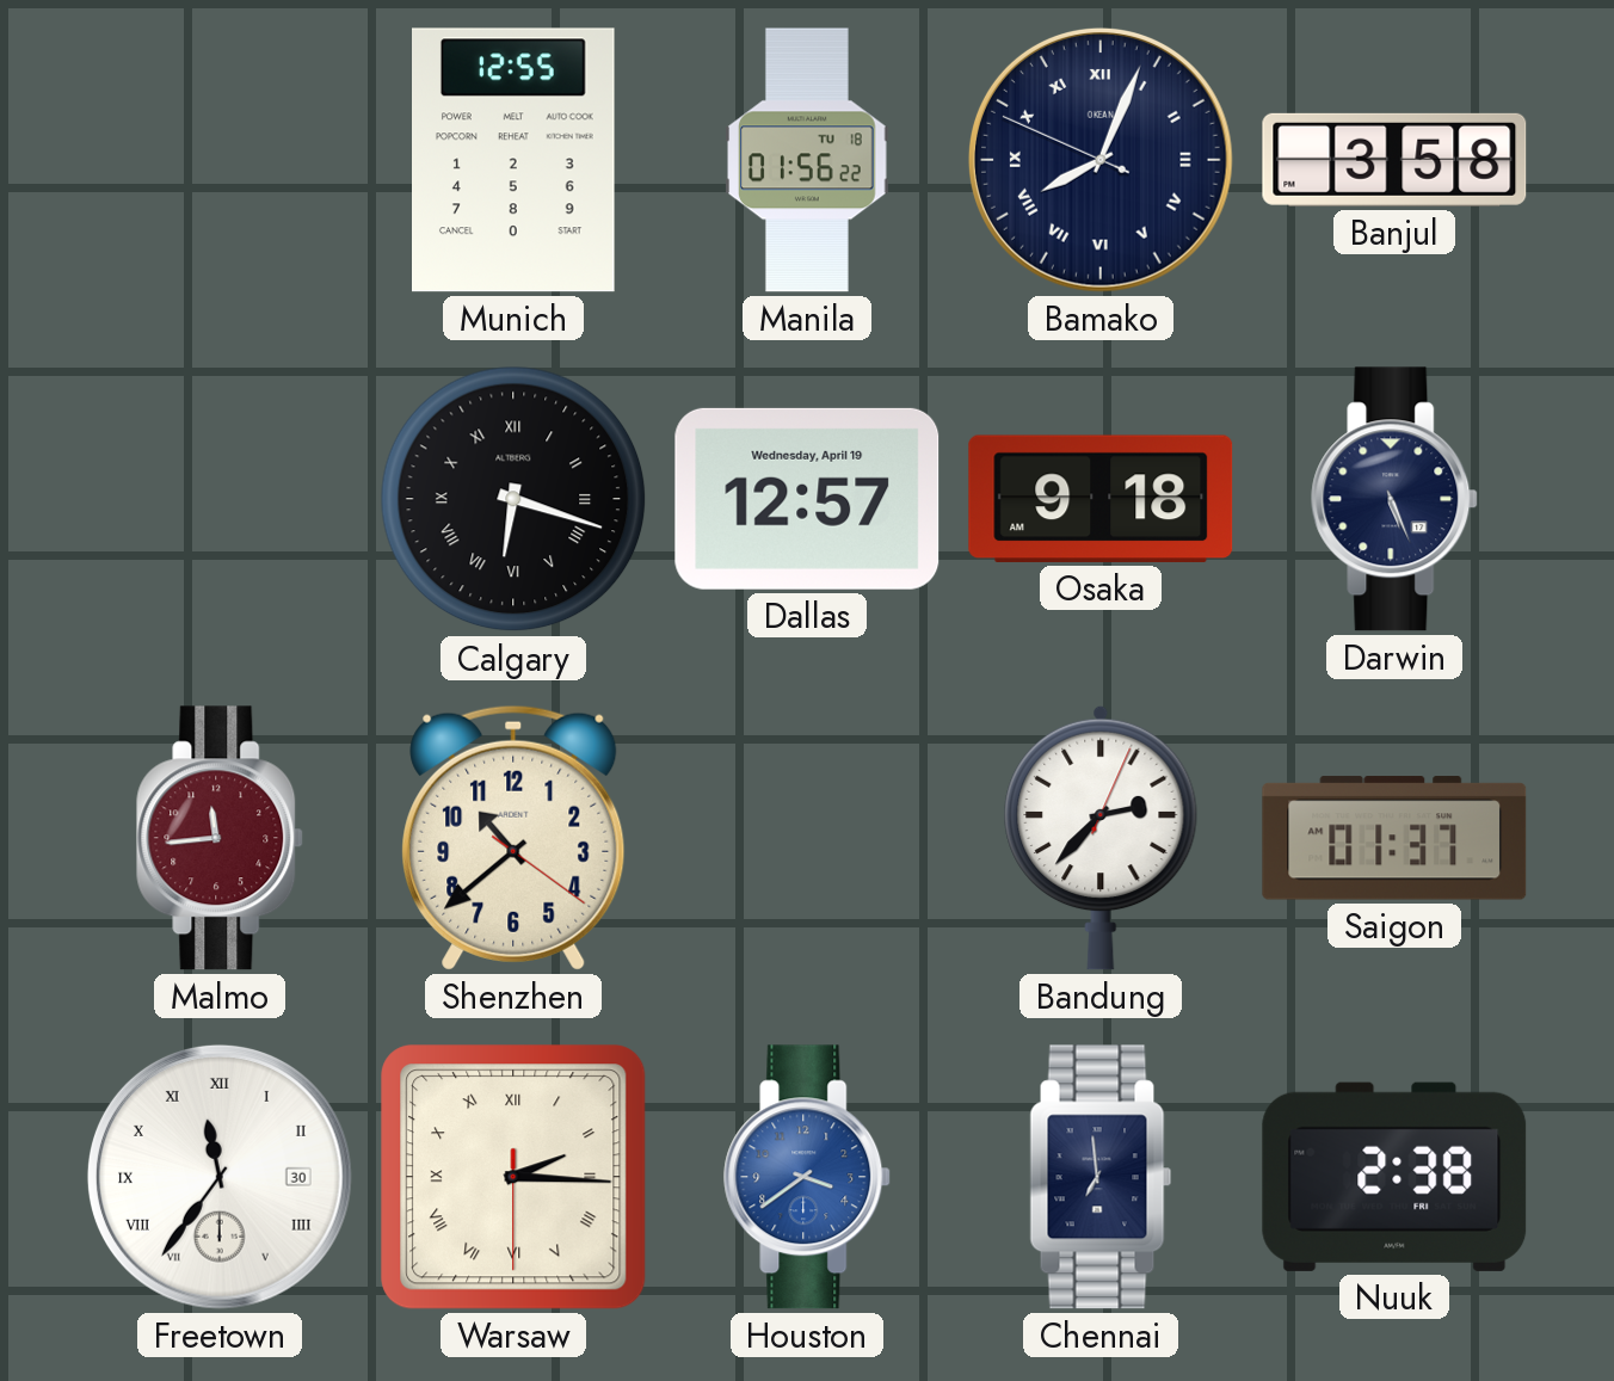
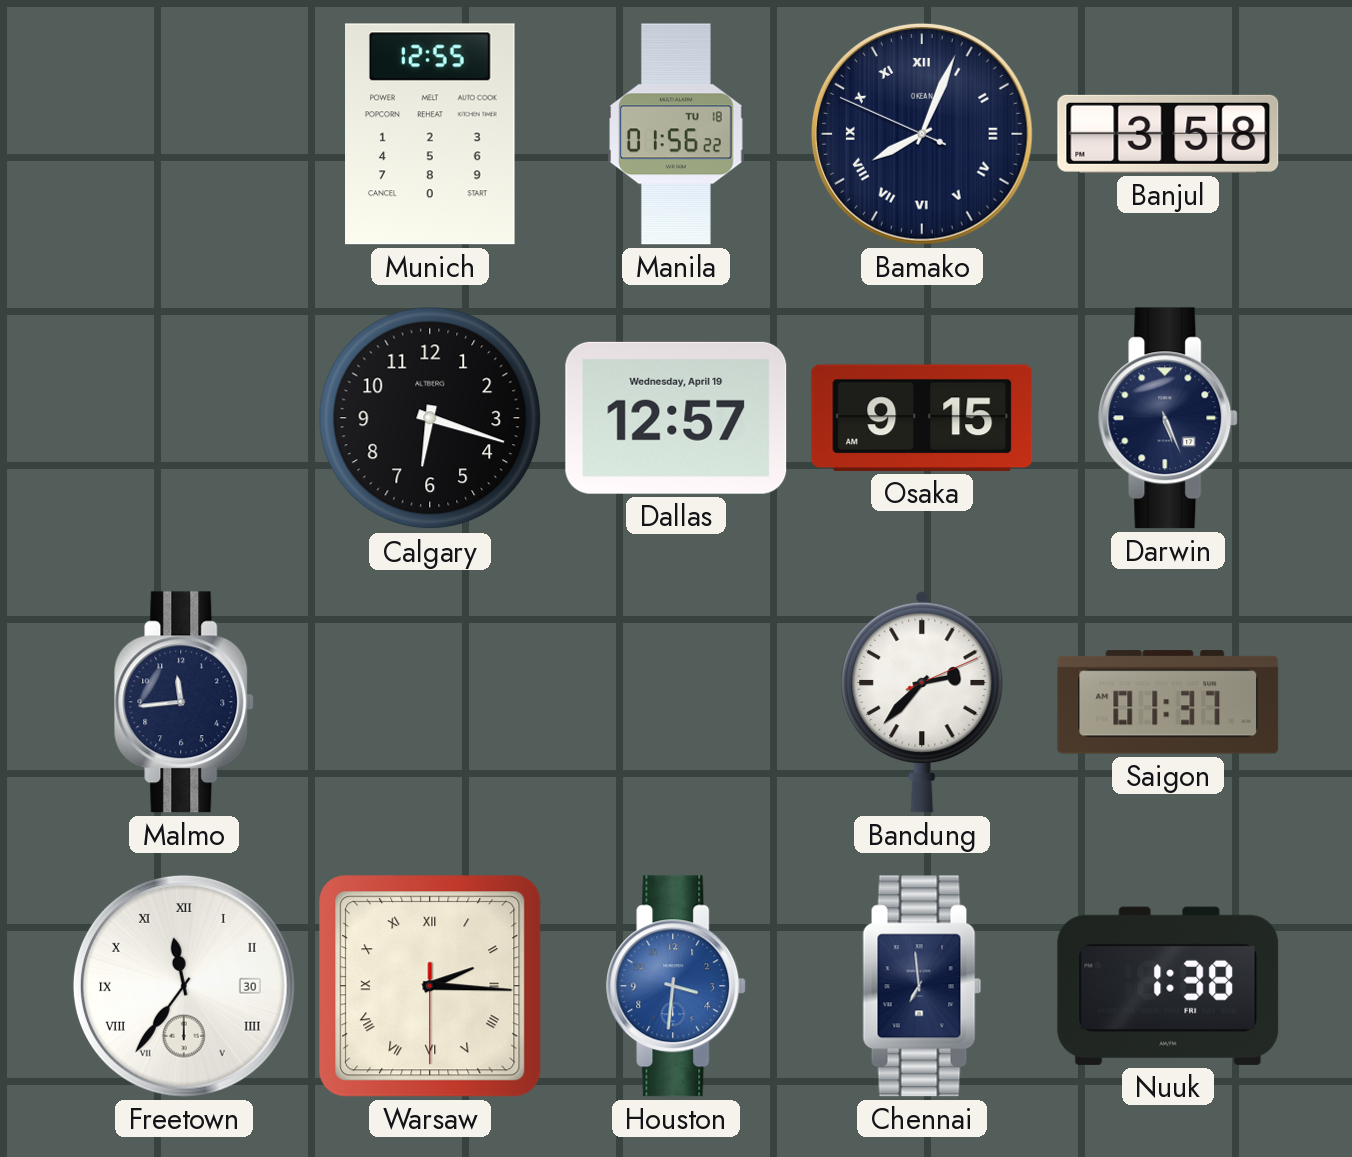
Calgary numerals: Roman -> Arabic
Osaka: 9:18 -> 9:15
Malmo dial: burgundy -> navy
Shenzhen: 10:38 -> none
Bandung: 2:37:04 -> 2:37:11
Houston: 3:39 -> 3:31
Nuuk: 2:38 -> 1:38
